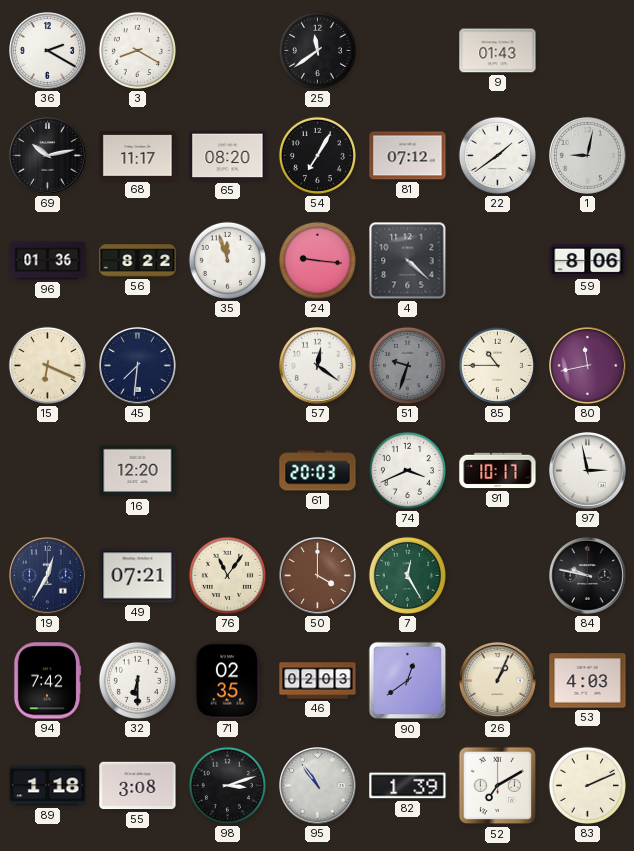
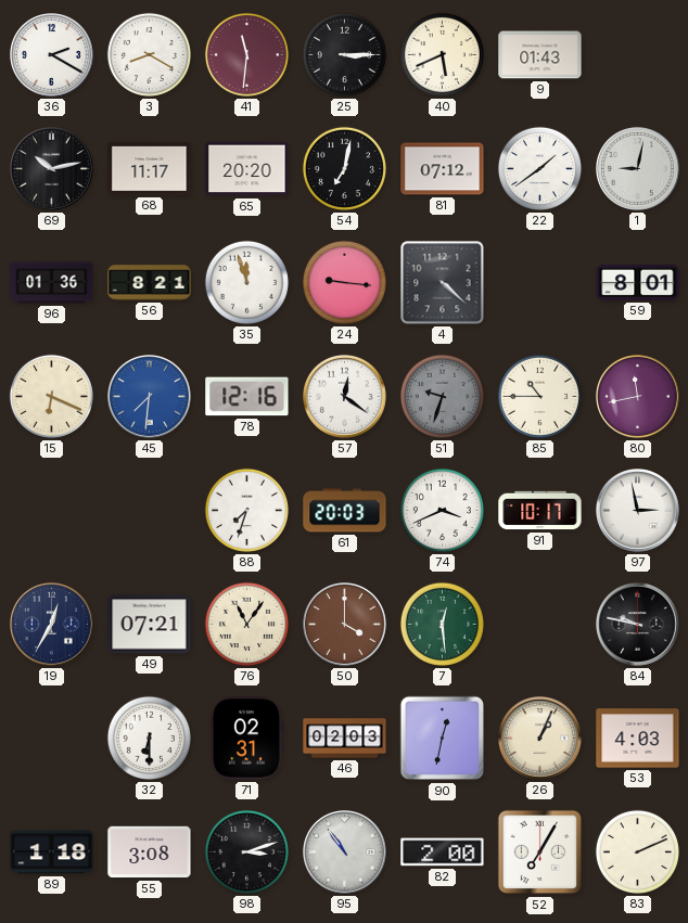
41: none -> 11:31
25: 11:39 -> 3:15
40: none -> 5:41
65: 08:20 -> 20:20
54: 7:05 -> 7:02
56: 8:22 -> 8:21
59: 8:06 -> 8:01
45 dial: navy -> blue
78: none -> 12:16
16: 12:20 -> none
88: none -> 7:33
7: 12:25 -> 12:29
94: 7:42 -> none
71: 02:35 -> 02:31
90: 12:39 -> 12:32
82: 1:39 -> 2:00
52: 7:10 -> 7:05
